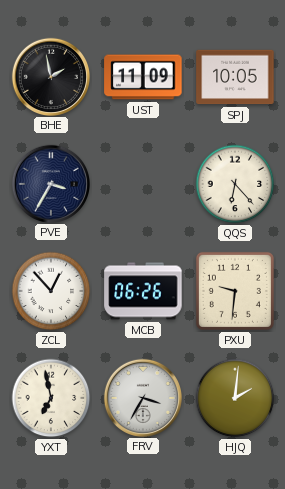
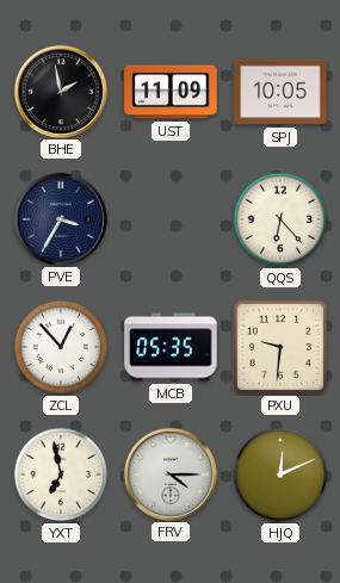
MCB: 06:26 -> 05:35
FRV: 3:35 -> 4:15
HJQ: 2:01 -> 12:11
